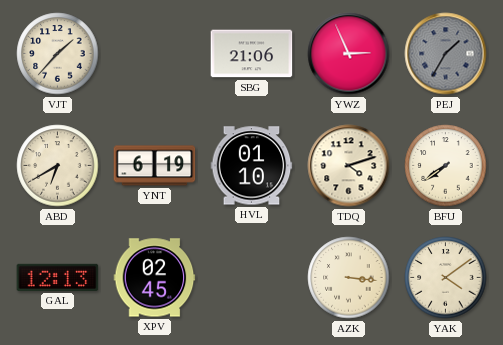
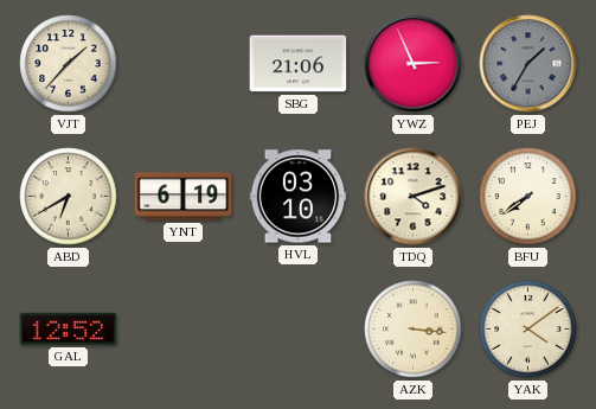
HVL: 01:10 -> 03:10
GAL: 12:13 -> 12:52
XPV: 02:45 -> none
